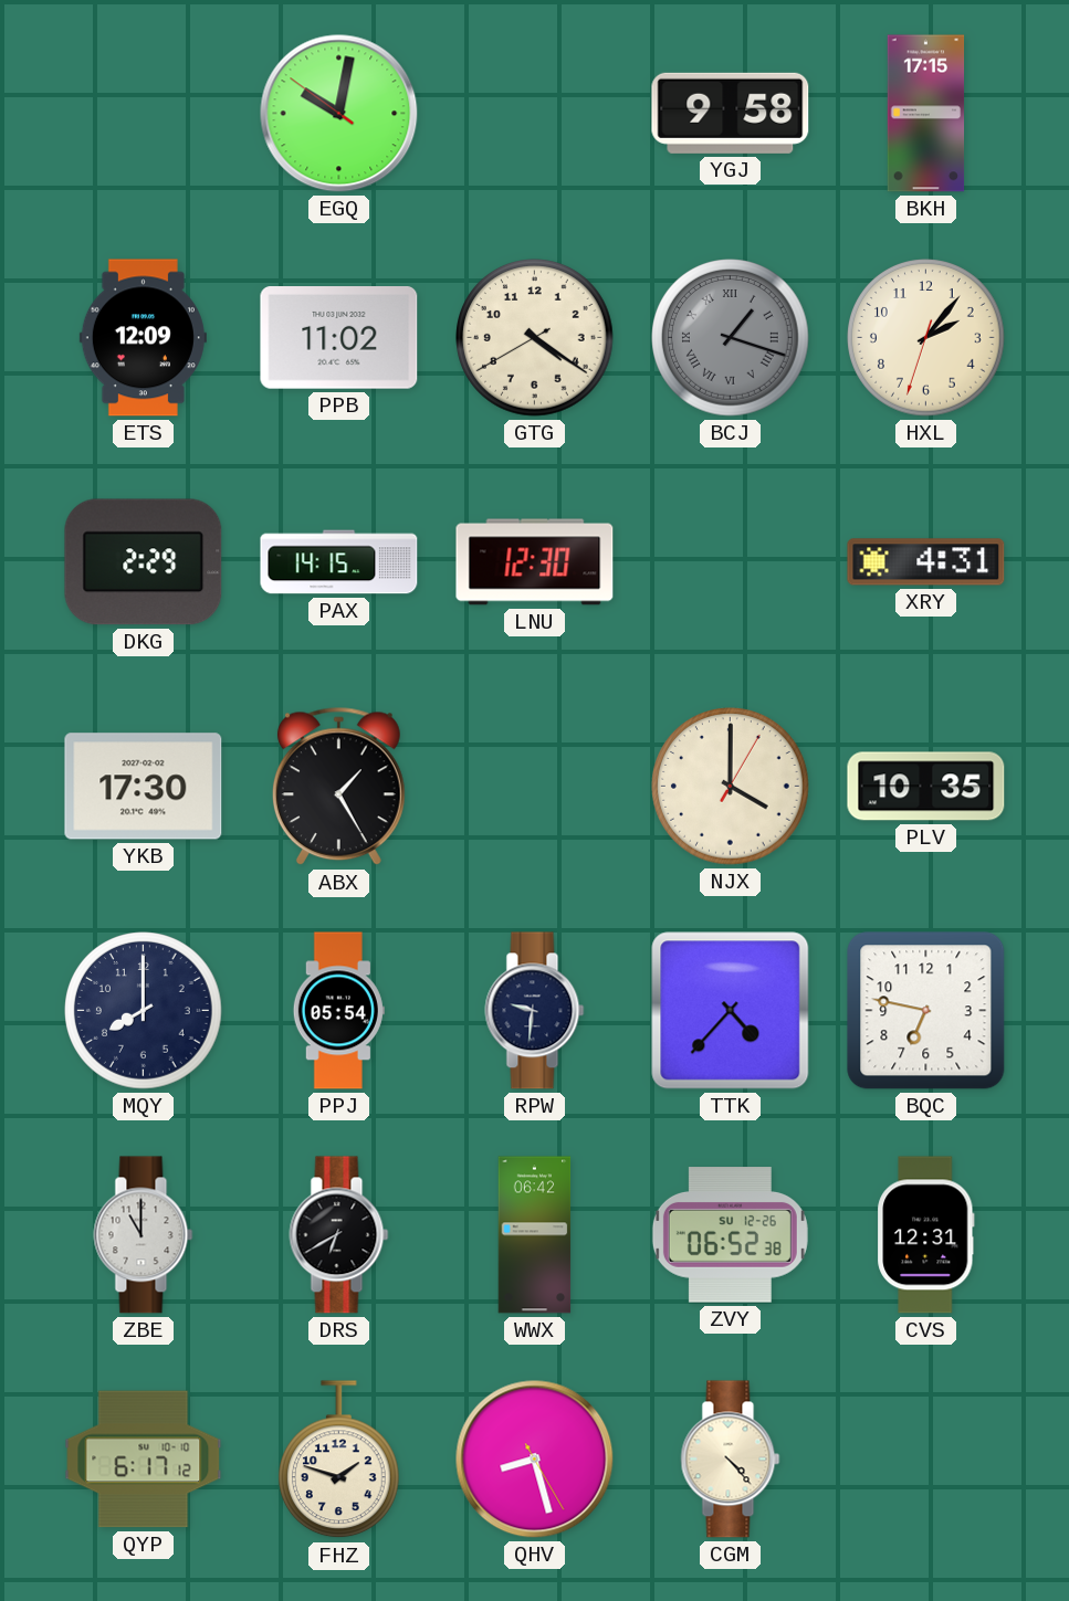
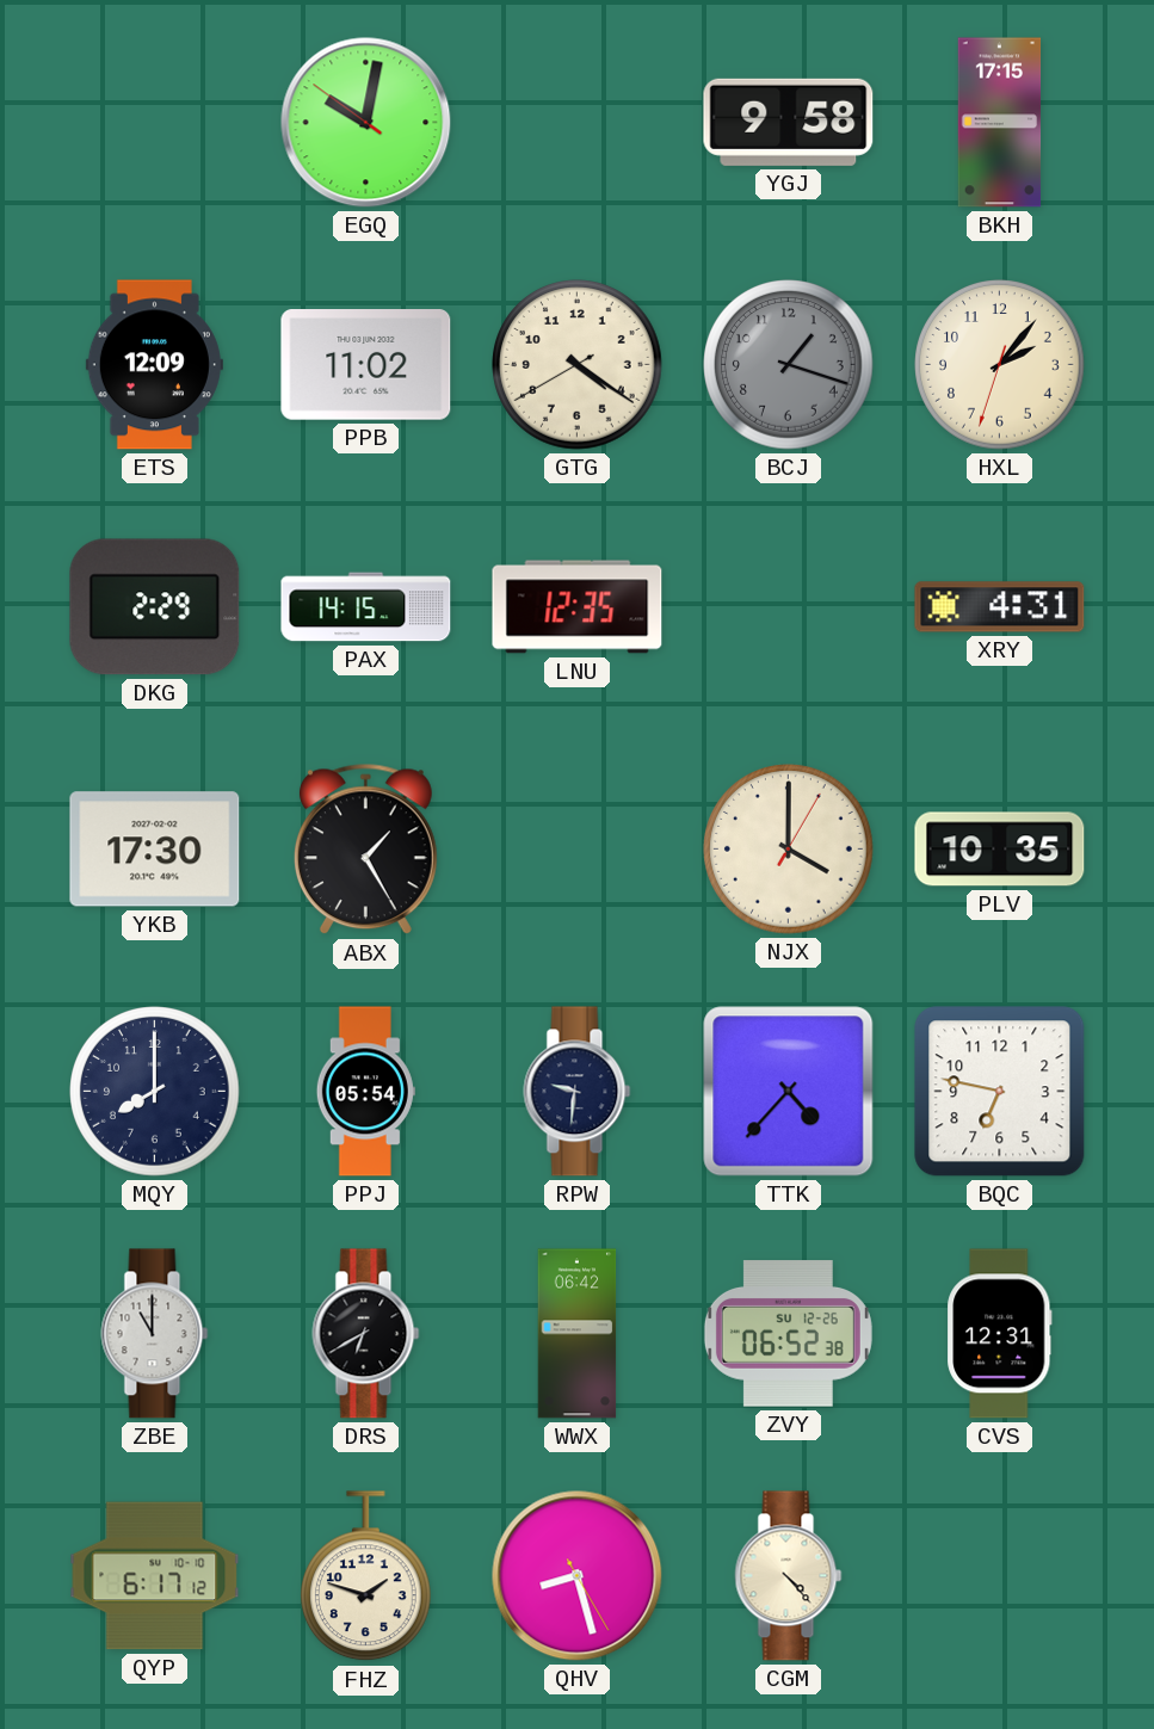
BCJ numerals: Roman -> Arabic
LNU: 12:30 -> 12:35
